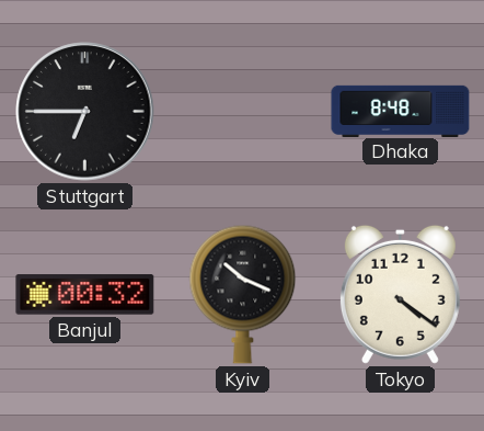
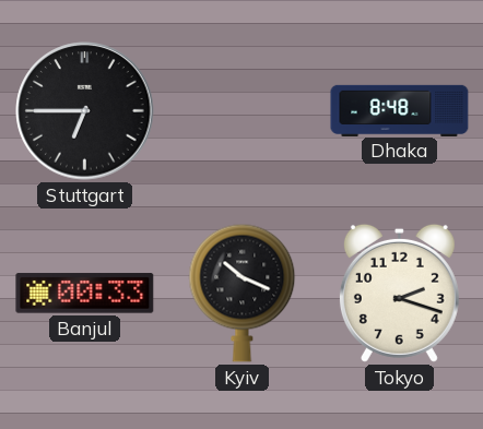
Banjul: 00:32 -> 00:33
Tokyo: 4:21 -> 2:18
